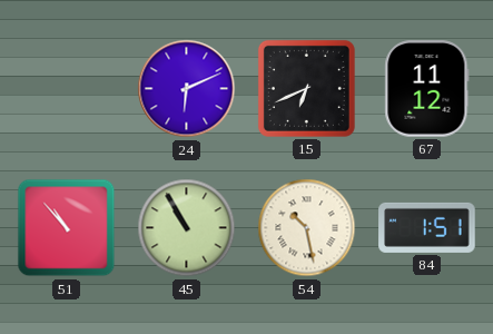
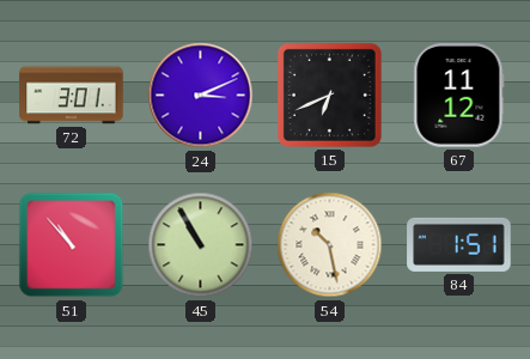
72: none -> 3:01
24: 6:11 -> 3:11
